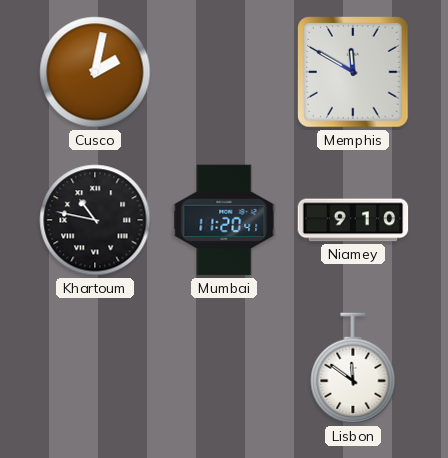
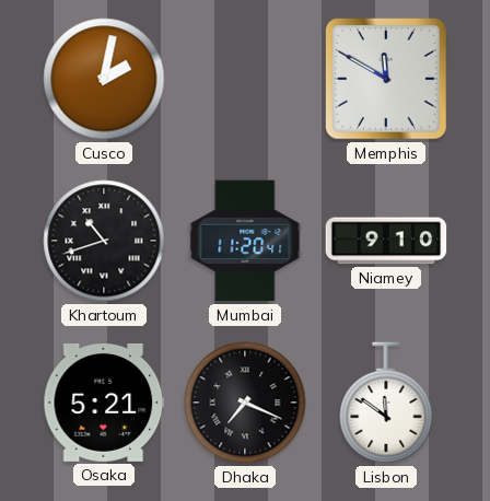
Khartoum: 10:47 -> 10:42
Osaka: none -> 5:21
Dhaka: none -> 7:19
